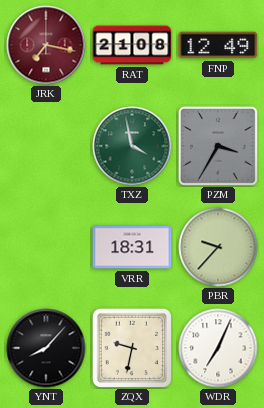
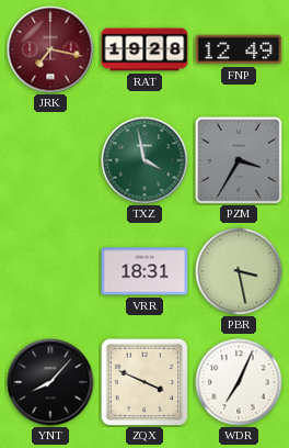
RAT: 21:08 -> 19:28
PBR: 9:37 -> 3:28
ZQX: 9:32 -> 3:49
